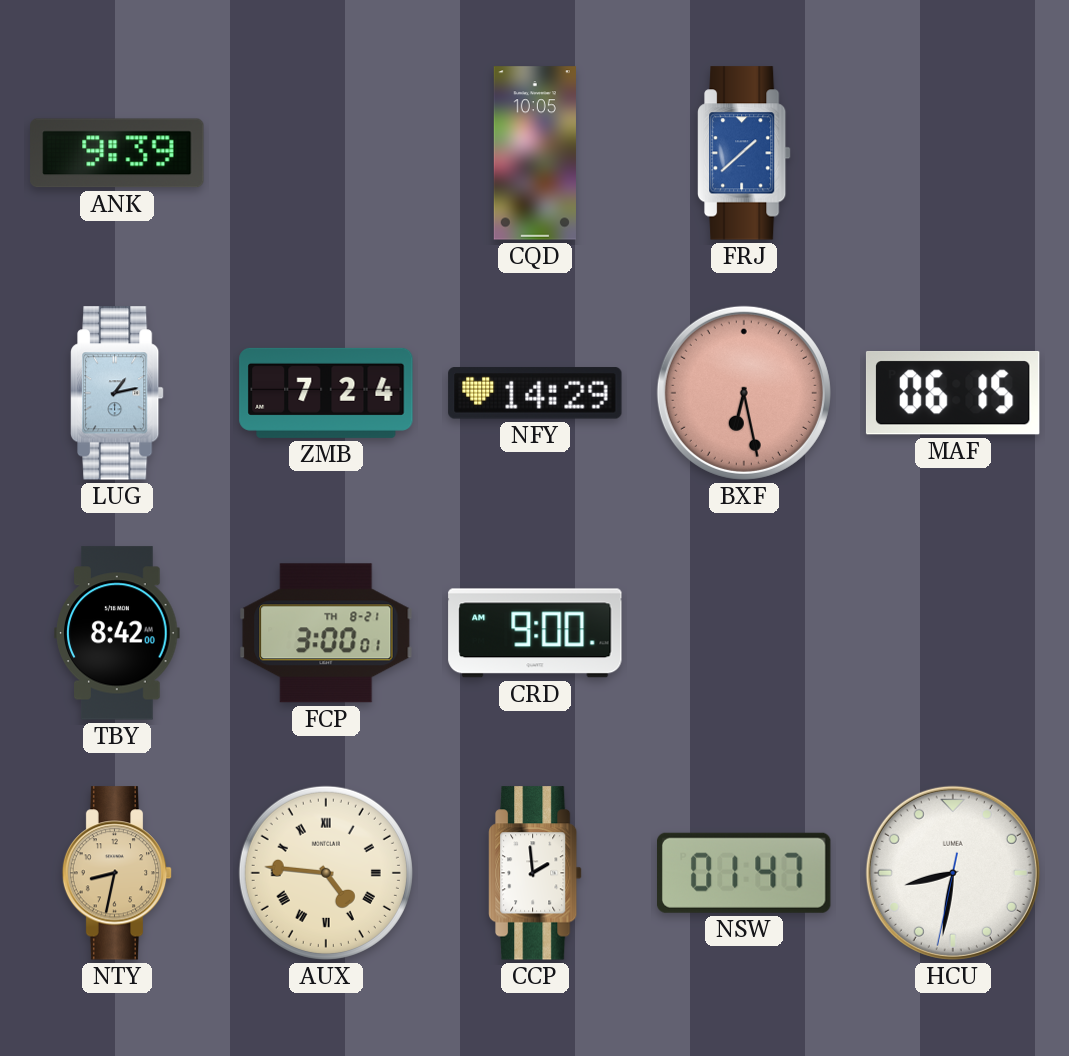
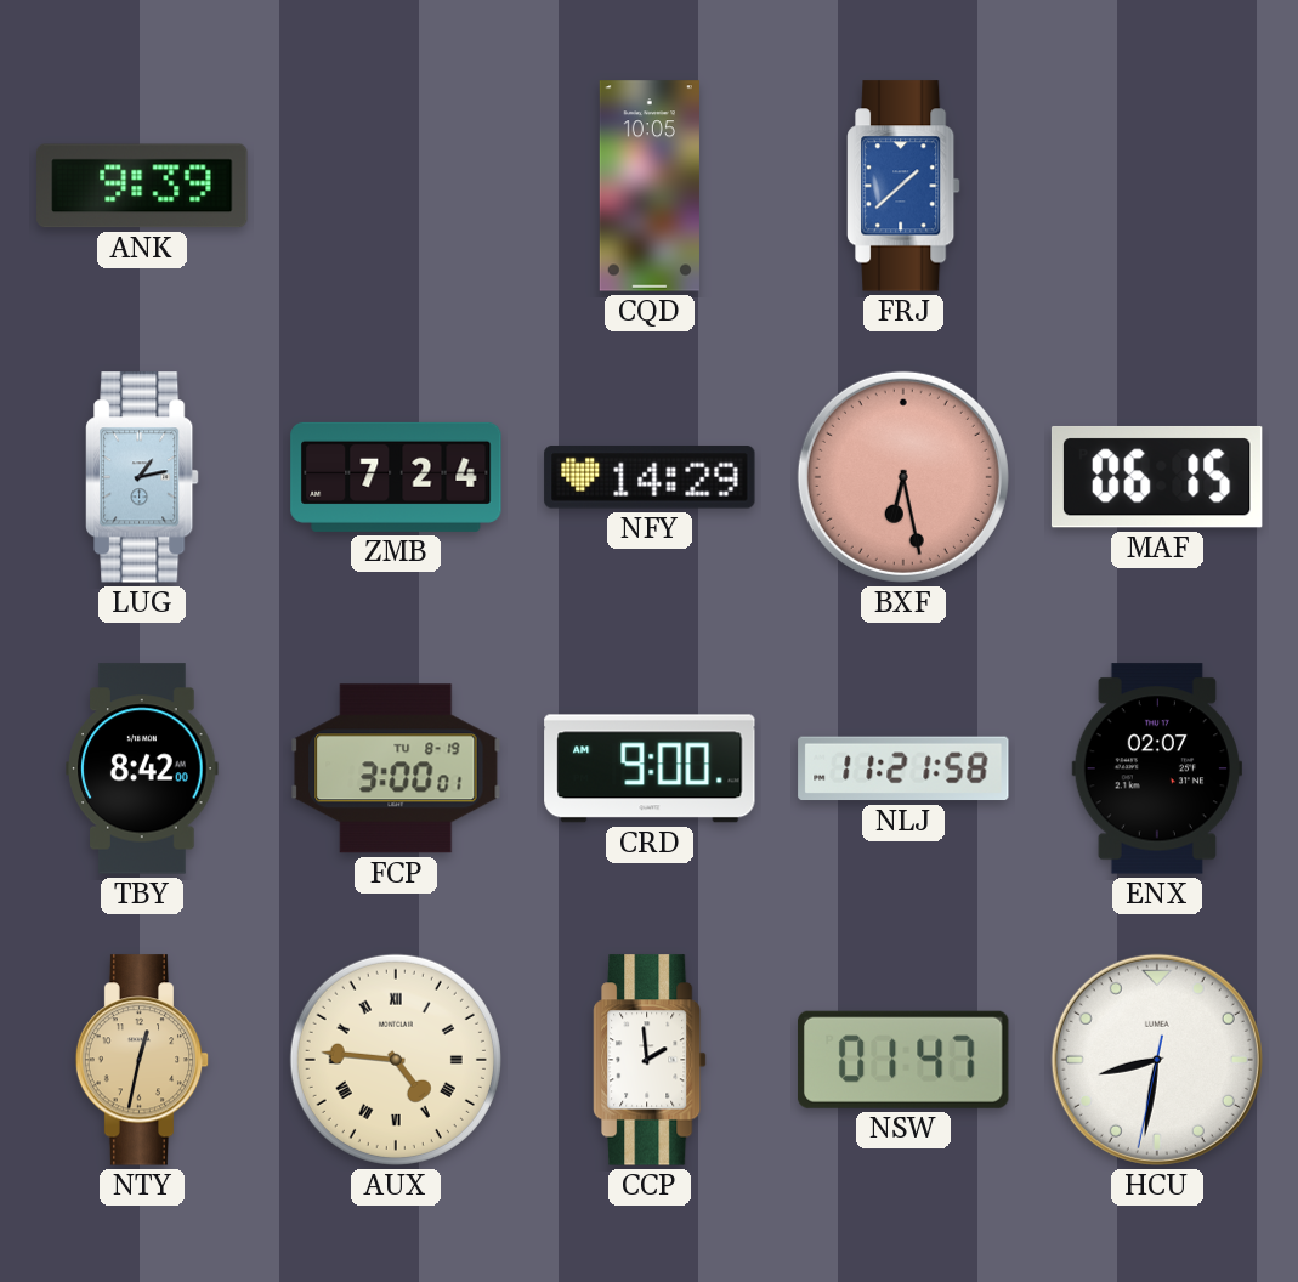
FCP date: TH 8-21 -> TU 8-19
NLJ: none -> 11:21
ENX: none -> 02:07
NTY: 8:32 -> 12:32
